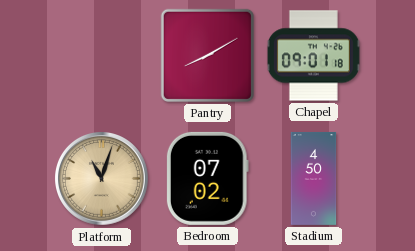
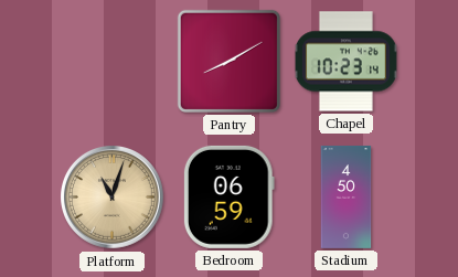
Chapel: 09:01 -> 10:23
Bedroom: 07:02 -> 06:59
